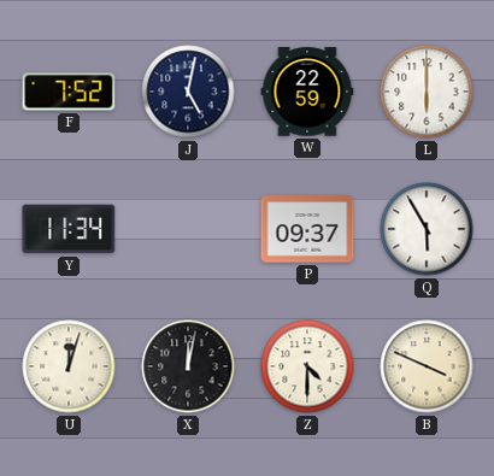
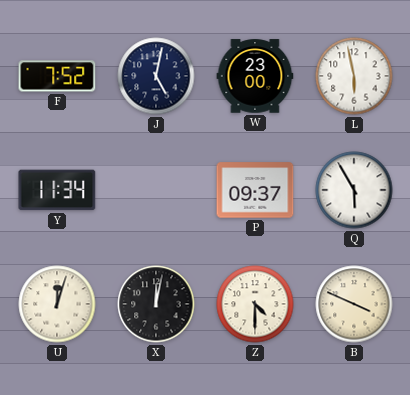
W: 22:59 -> 23:00
L: 6:00 -> 5:58
